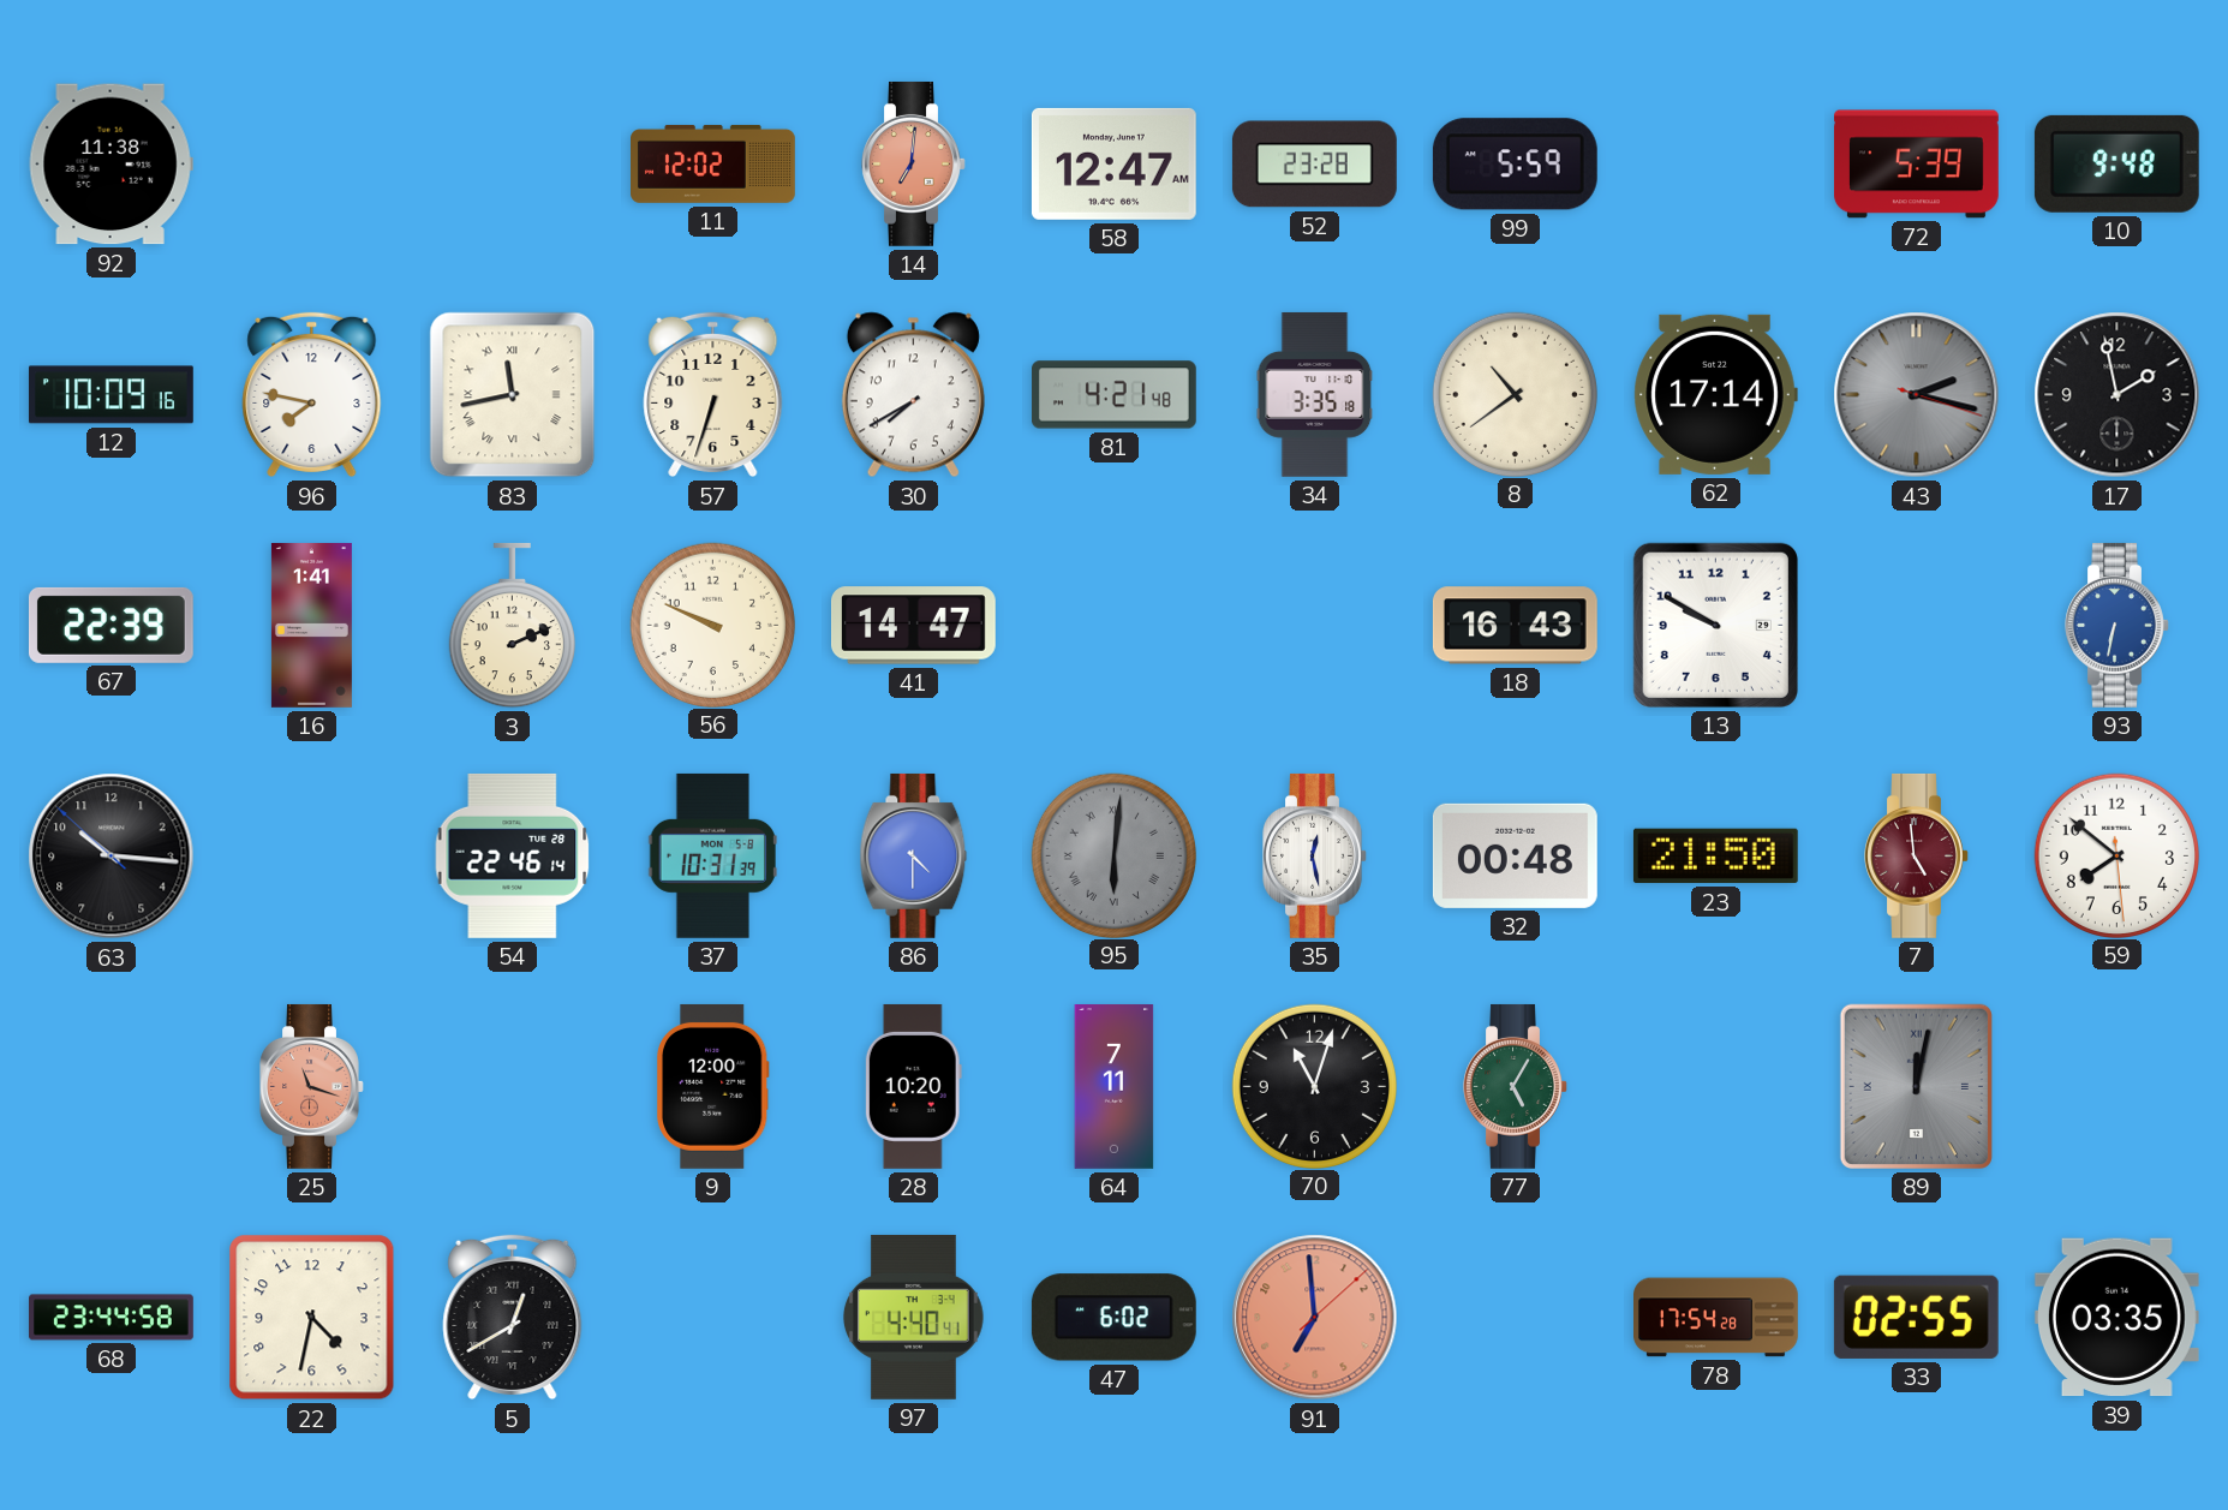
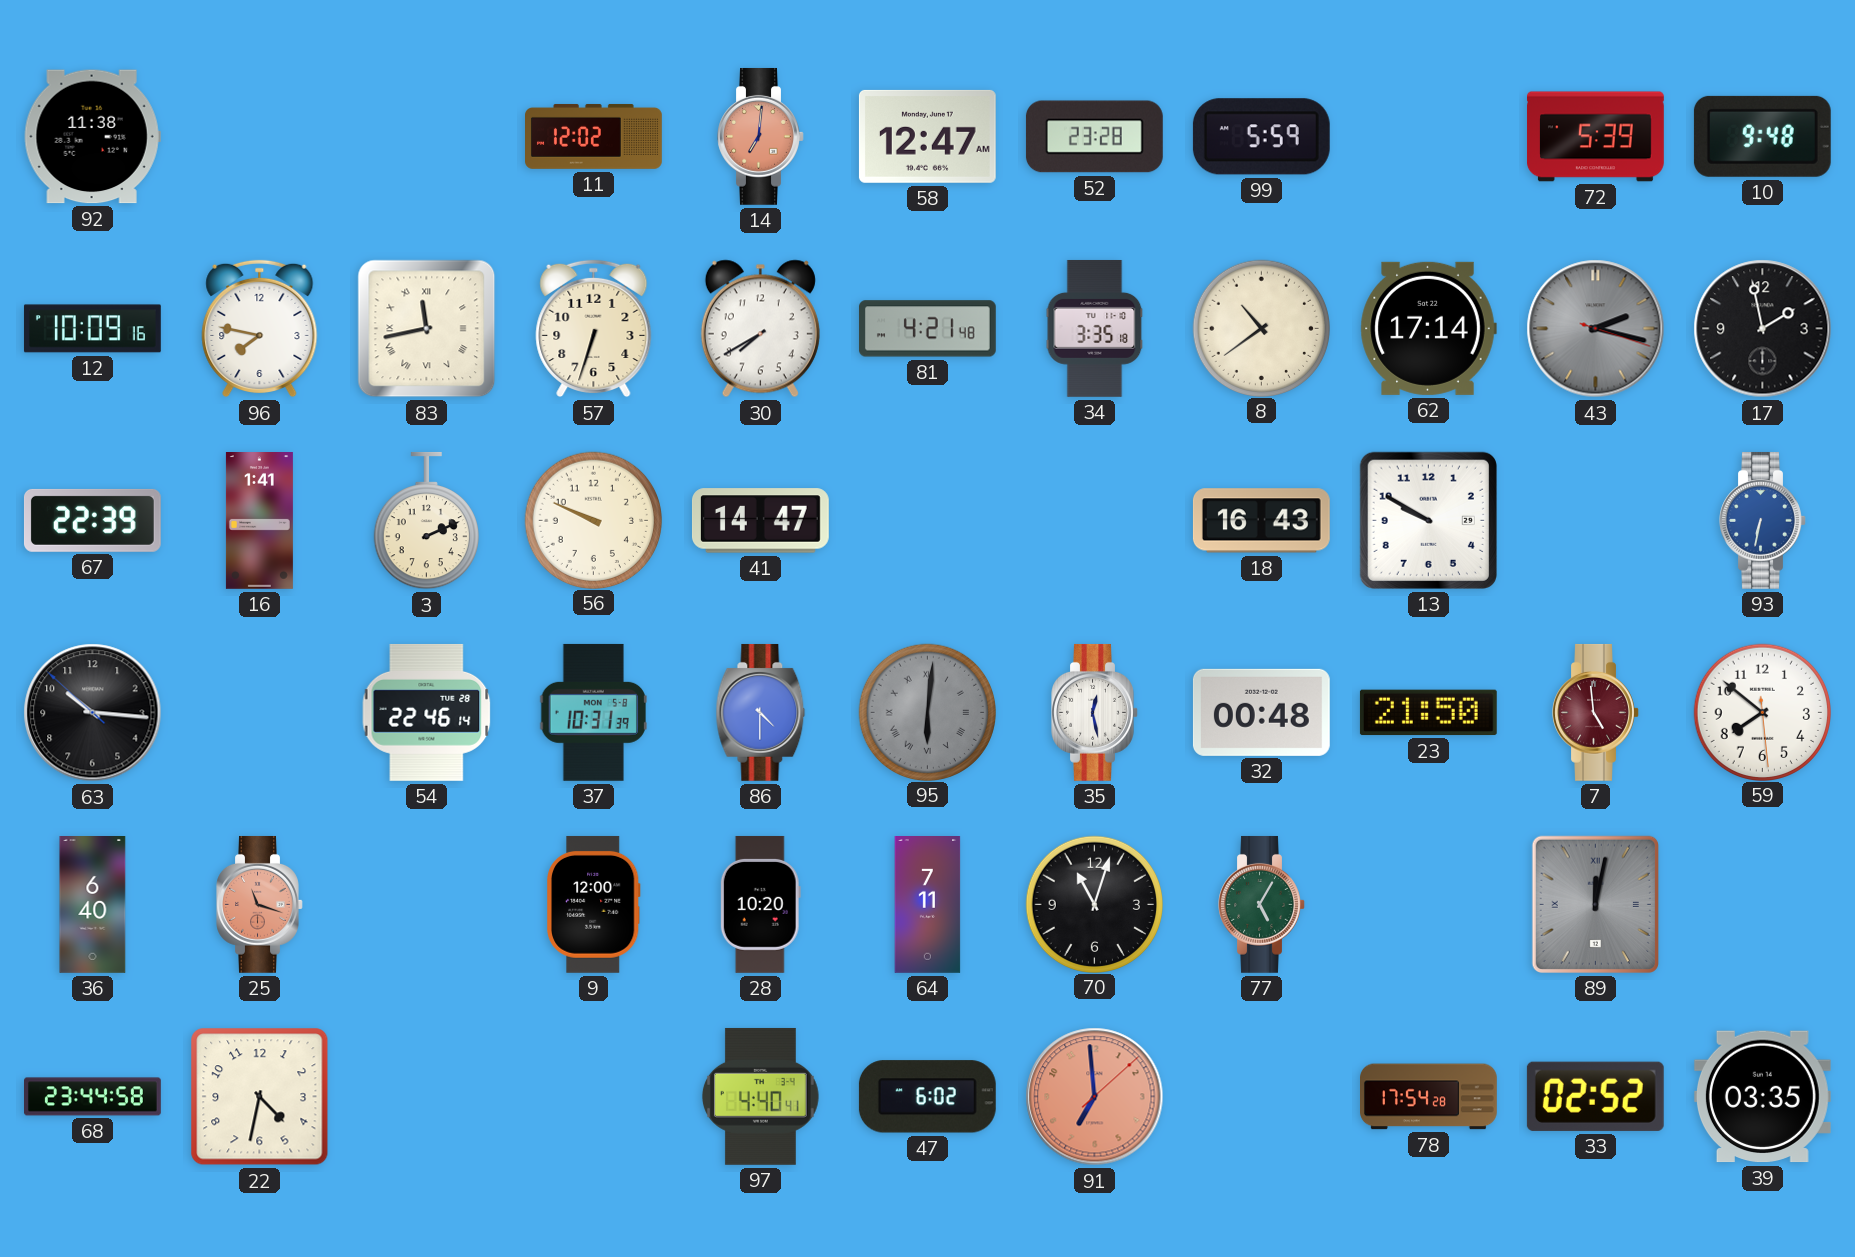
36: none -> 6:40
5: 12:40 -> none
33: 02:55 -> 02:52
